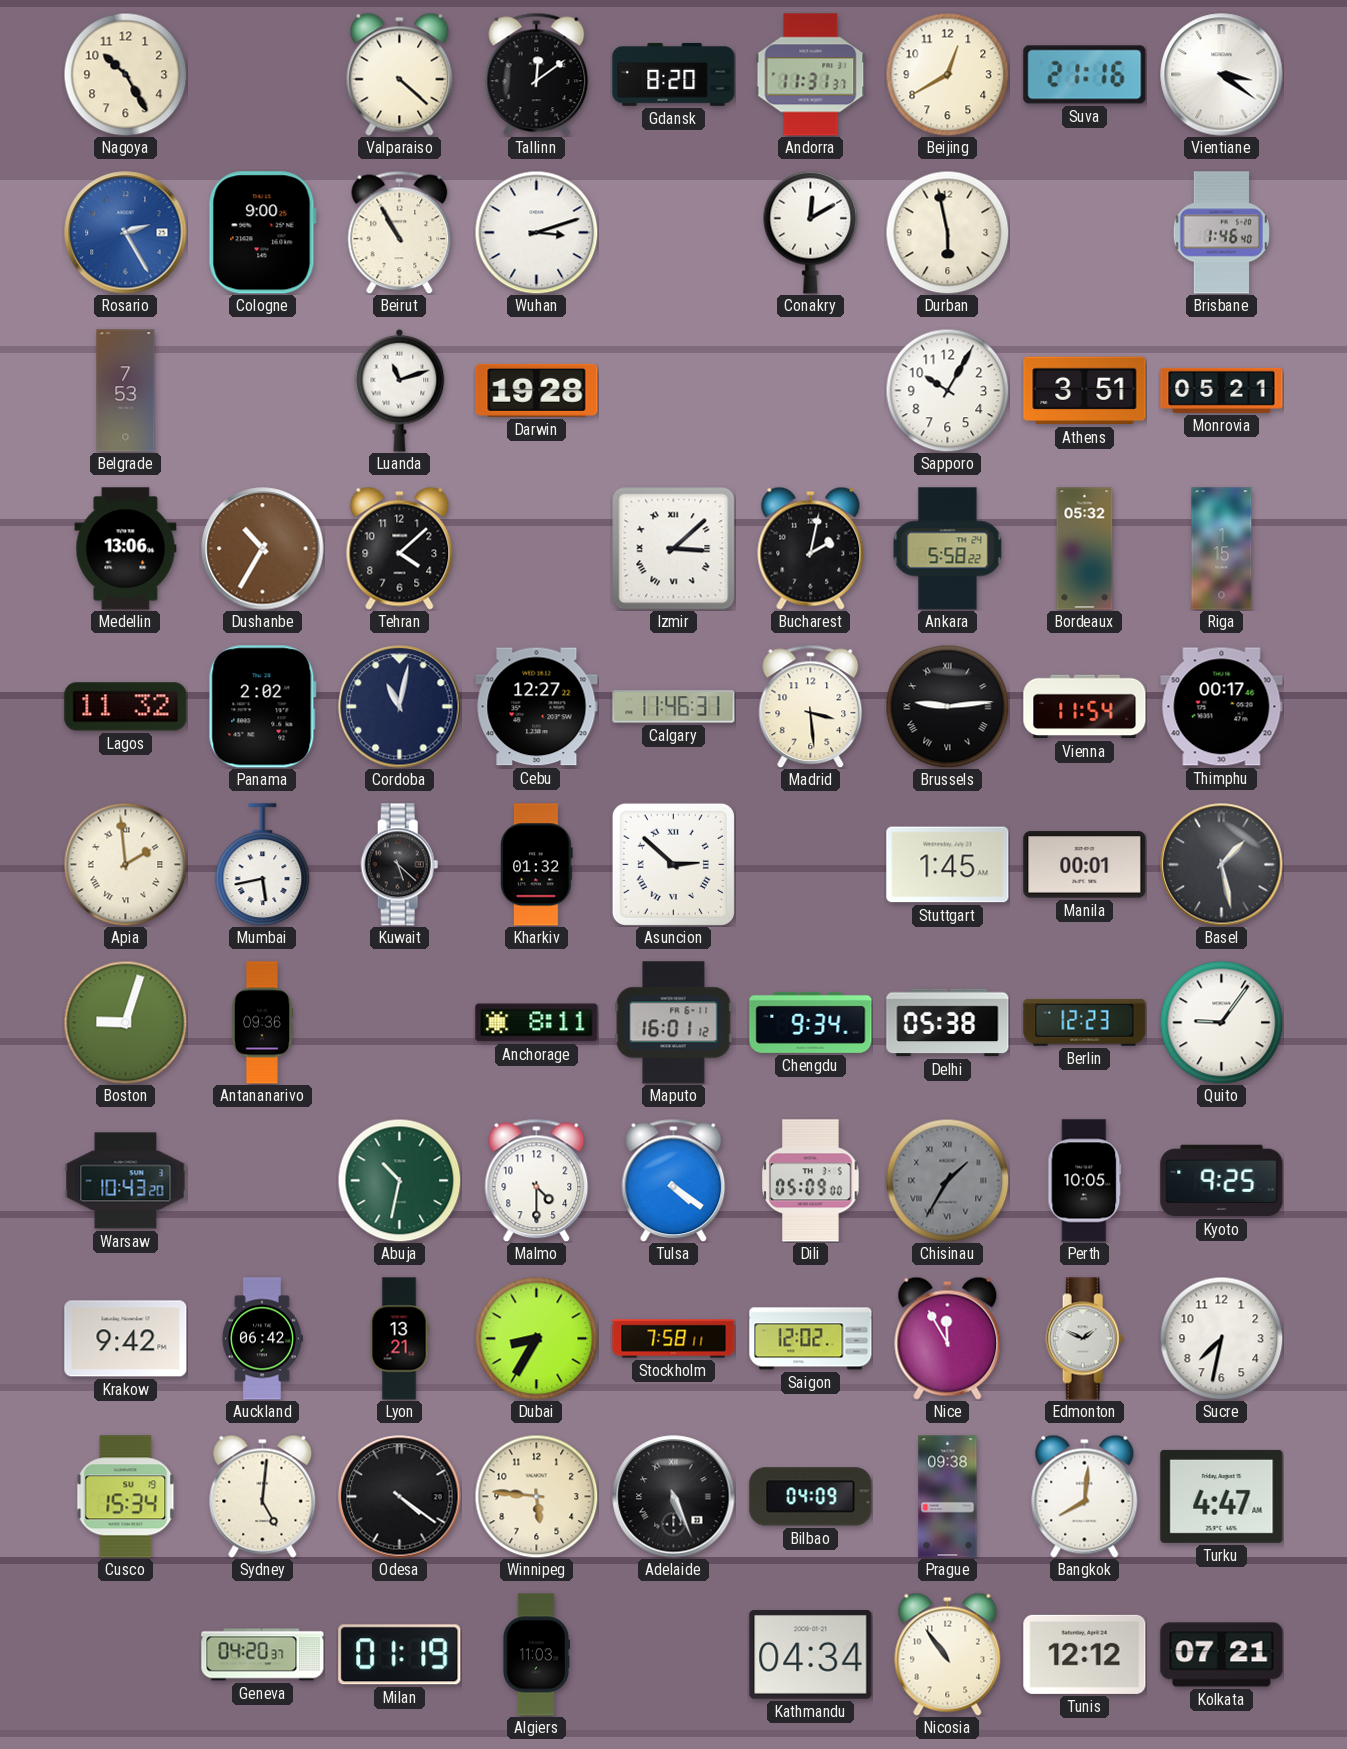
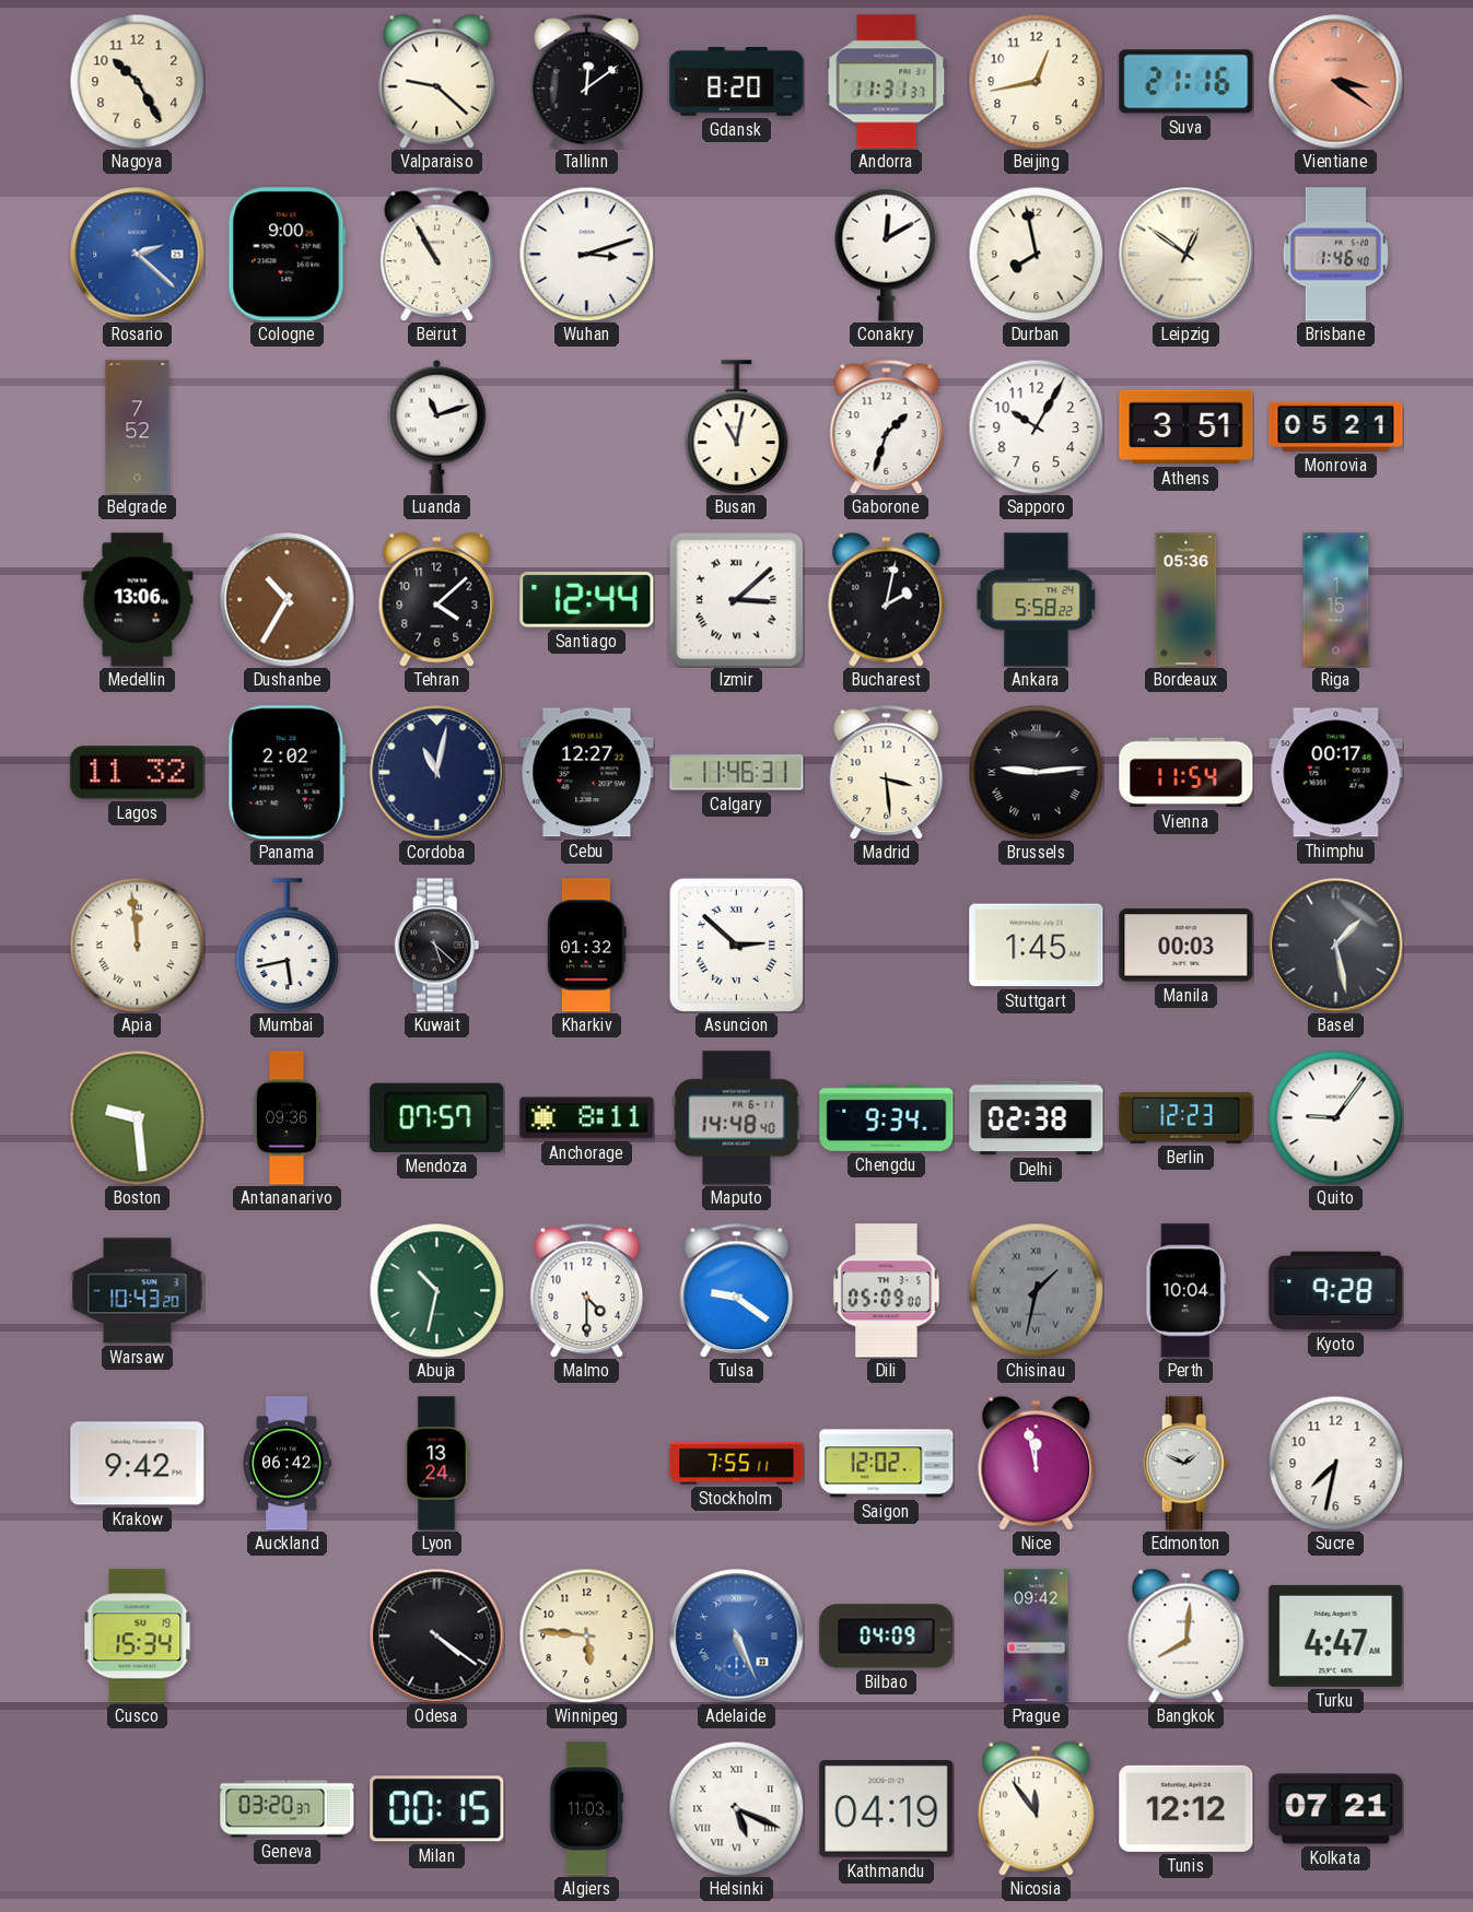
Valparaiso: 4:22 -> 9:22
Beijing: 12:40 -> 12:43
Vientiane dial: white -> salmon
Rosario: 2:25 -> 2:22
Durban: 5:58 -> 7:58
Leipzig: none -> 12:51
Belgrade: 7:53 -> 7:52
Darwin: 19:28 -> none
Busan: none -> 11:02
Gaborone: none -> 1:33
Santiago: none -> 12:44
Bordeaux: 05:32 -> 05:36
Apia: 1:59 -> 11:59
Manila: 00:01 -> 00:03
Boston: 9:03 -> 9:29
Mendoza: none -> 07:57
Maputo: 16:01 -> 14:48
Delhi: 05:38 -> 02:38
Tulsa: 4:21 -> 9:21
Chisinau: 1:35 -> 1:32
Perth: 10:05 -> 10:04
Kyoto: 9:25 -> 9:28
Lyon: 13:21 -> 13:24
Dubai: 8:35 -> none
Stockholm: 7:58 -> 7:55
Nice: 11:55 -> 11:58
Sydney: 5:01 -> none
Adelaide dial: black -> blue
Prague: 09:38 -> 09:42
Geneva: 04:20 -> 03:20
Milan: 01:19 -> 00:15
Helsinki: none -> 5:19
Kathmandu: 04:34 -> 04:19
Nicosia: 10:54 -> 11:54
